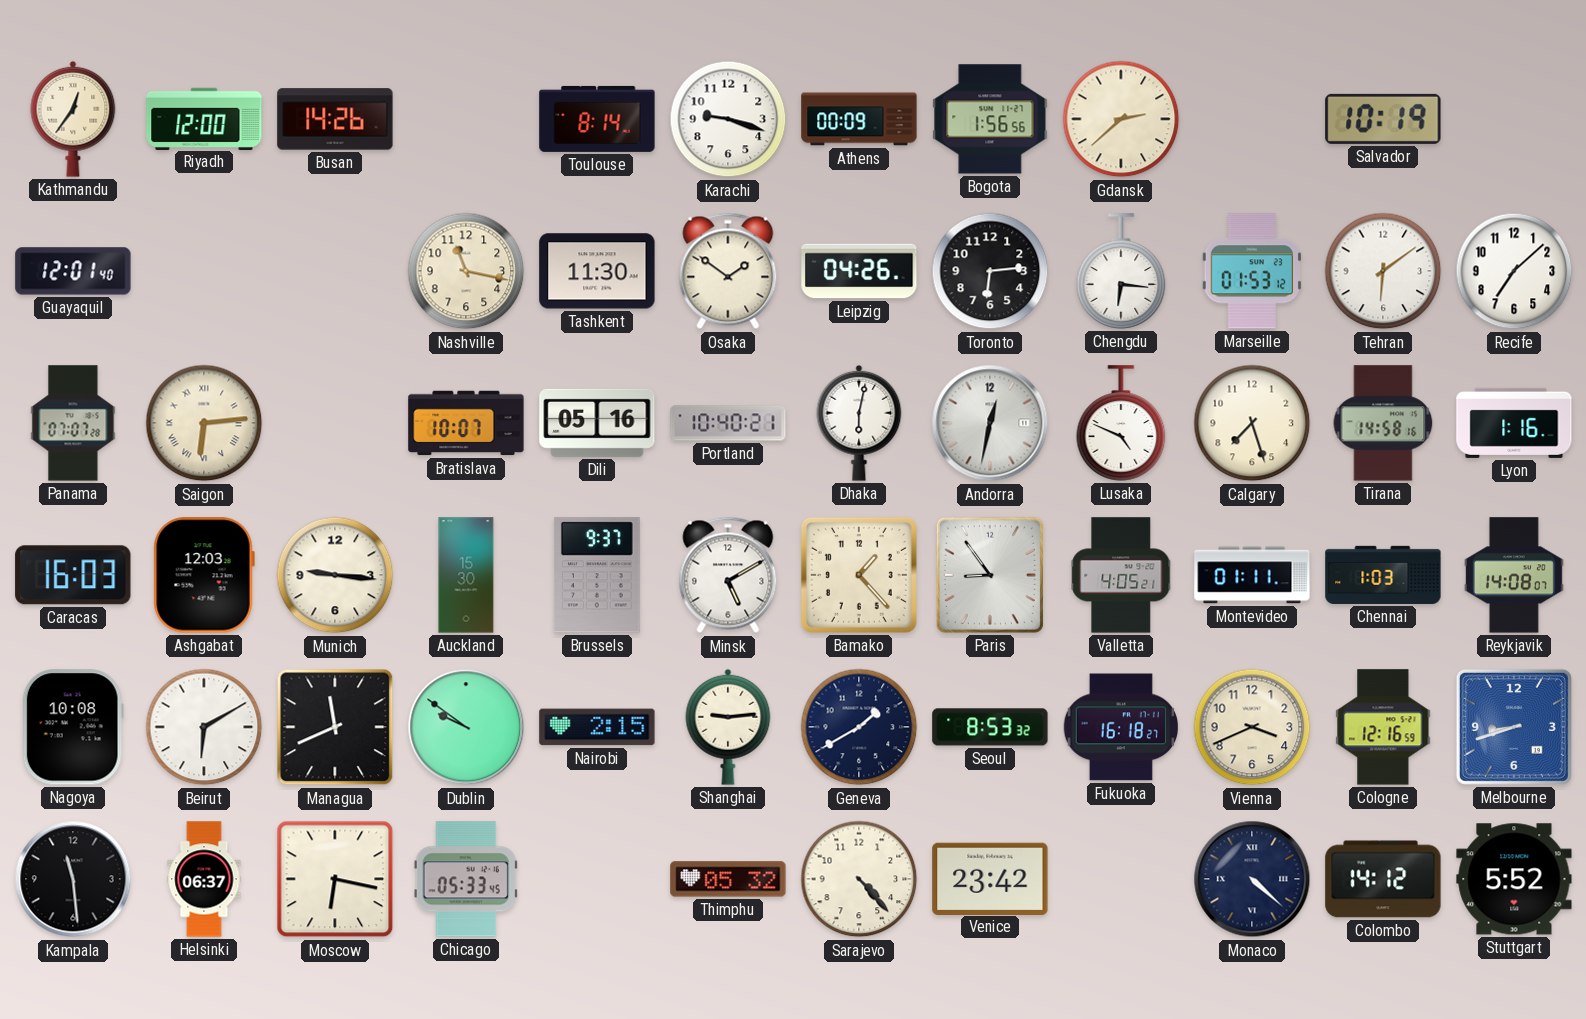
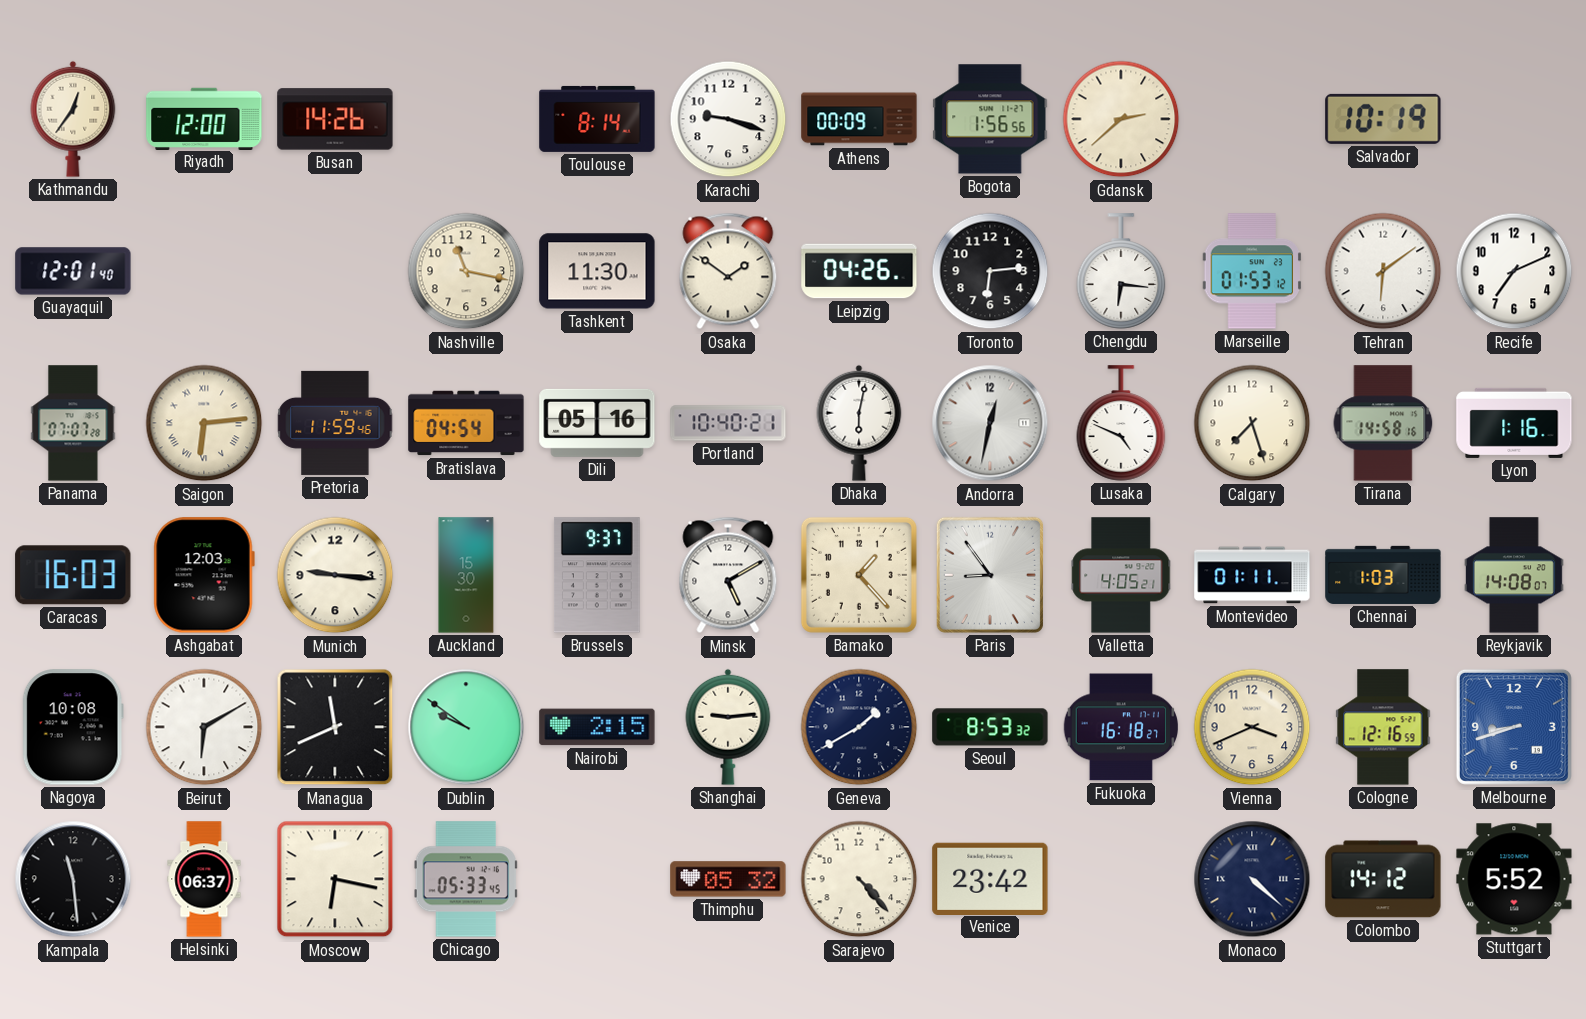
Recife: 7:08 -> 7:11
Pretoria: none -> 11:59
Bratislava: 10:07 -> 04:54
